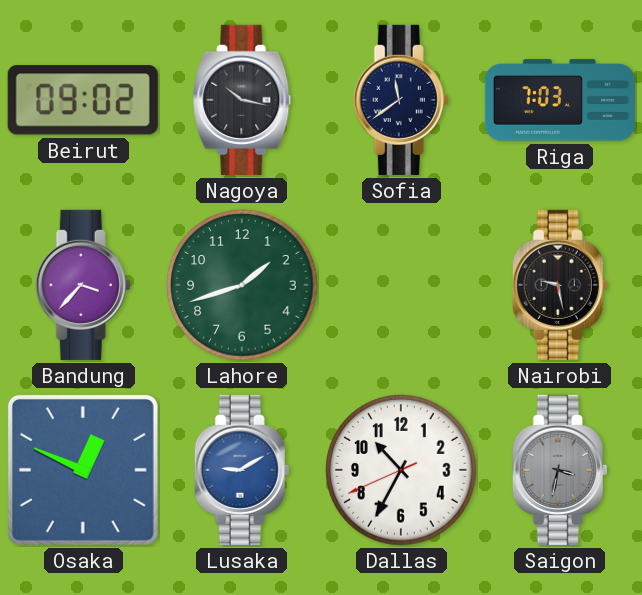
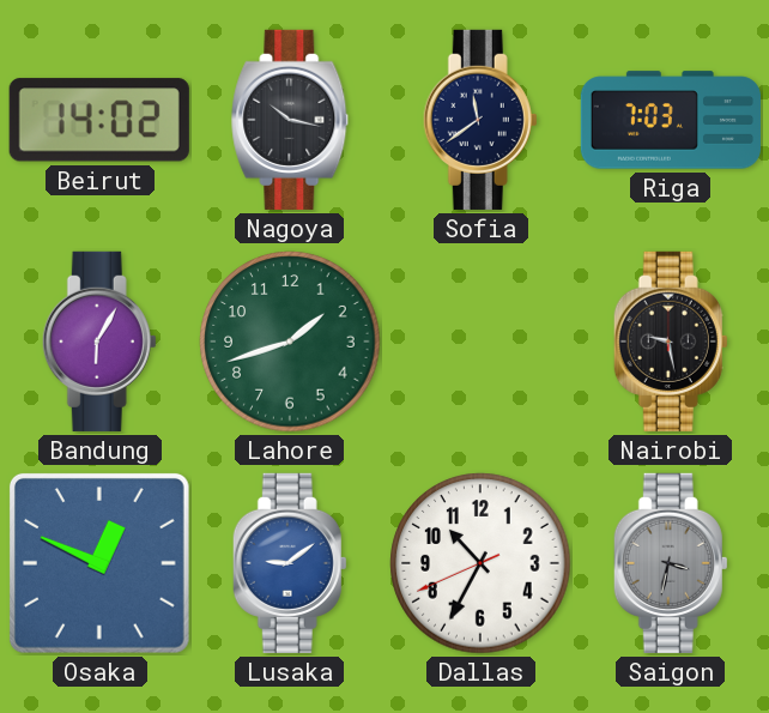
Beirut: 09:02 -> 14:02
Bandung: 3:37 -> 6:05
Lusaka: 9:10 -> 9:09
